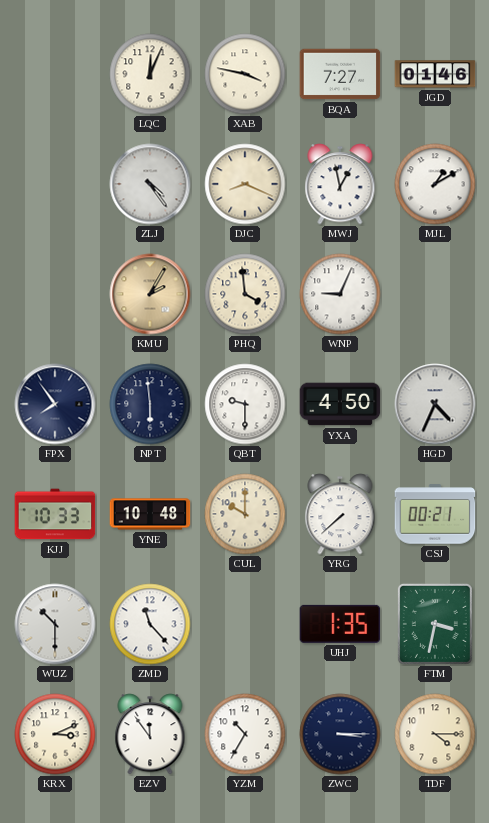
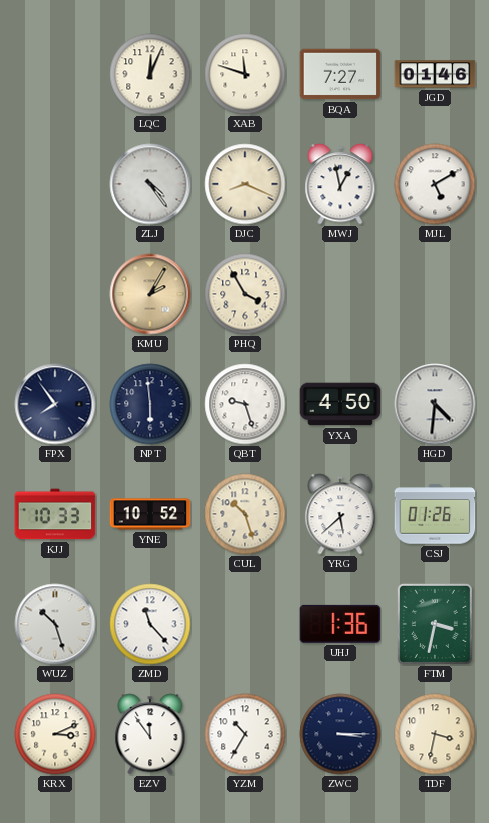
XAB: 3:47 -> 11:48
MJL: 1:10 -> 5:10
PHQ: 3:59 -> 3:55
WNP: 9:04 -> none
QBT: 9:30 -> 9:27
HGD: 4:34 -> 4:31
YNE: 10:48 -> 10:52
CUL: 10:00 -> 10:27
YRG: 7:38 -> 5:38
CSJ: 00:21 -> 01:26
WUZ: 10:30 -> 10:27
UHJ: 1:35 -> 1:36
TDF: 4:15 -> 3:32
